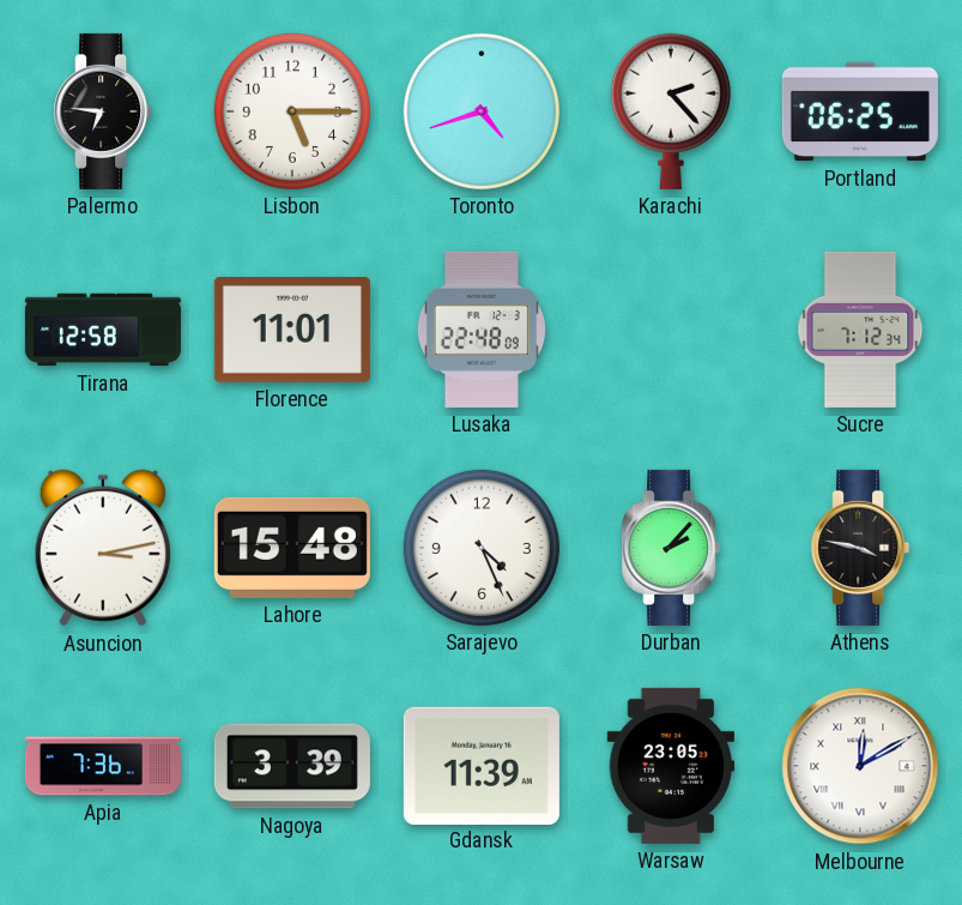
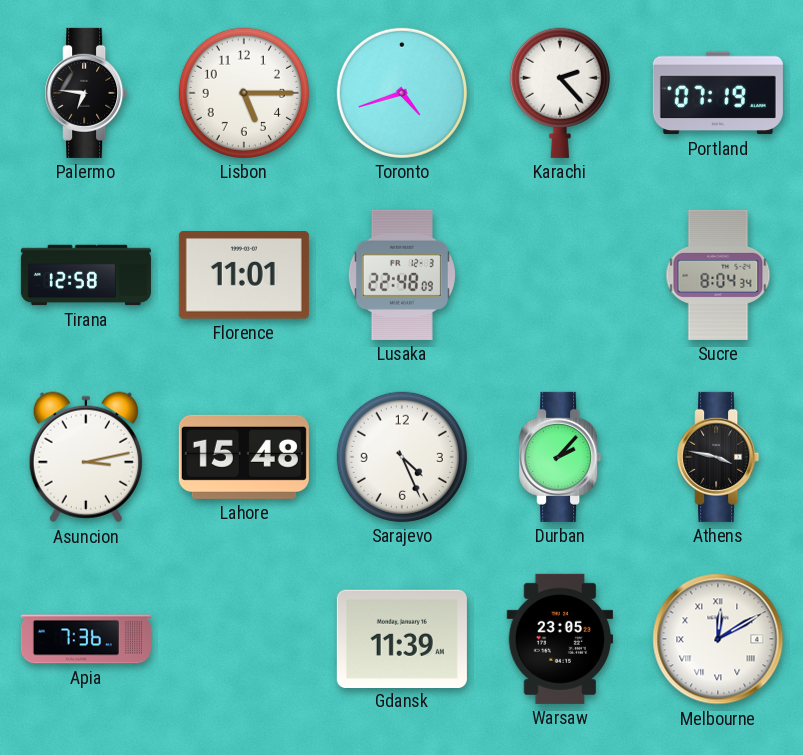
Portland: 06:25 -> 07:19
Sucre: 7:12 -> 8:04
Nagoya: 3:39 -> none
